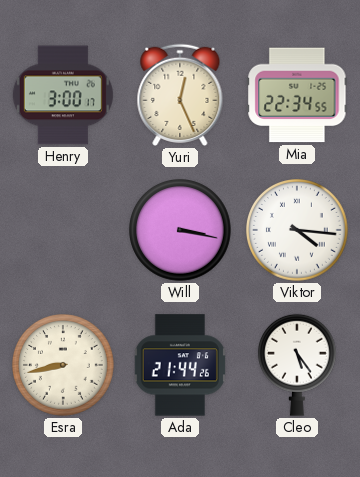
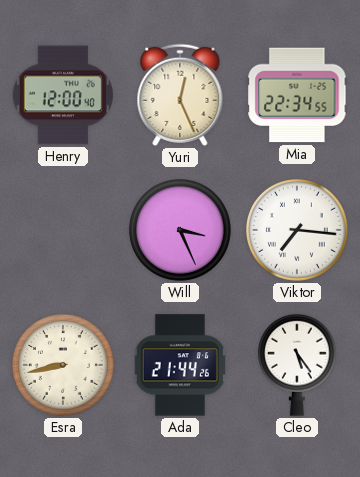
Henry: 3:00 -> 12:00
Will: 3:17 -> 3:26
Viktor: 4:16 -> 7:16
